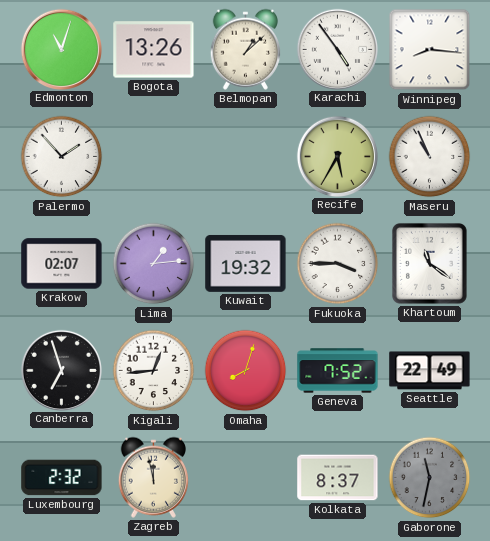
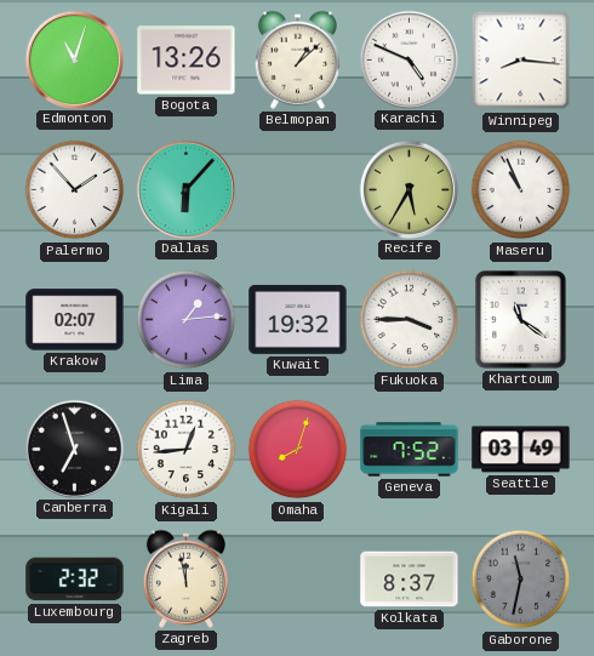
Karachi: 4:54 -> 4:49
Dallas: none -> 6:07
Seattle: 22:49 -> 03:49
